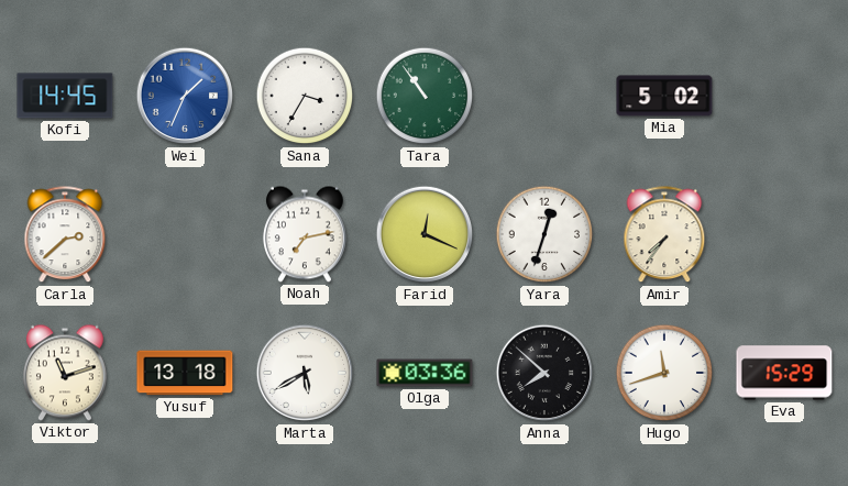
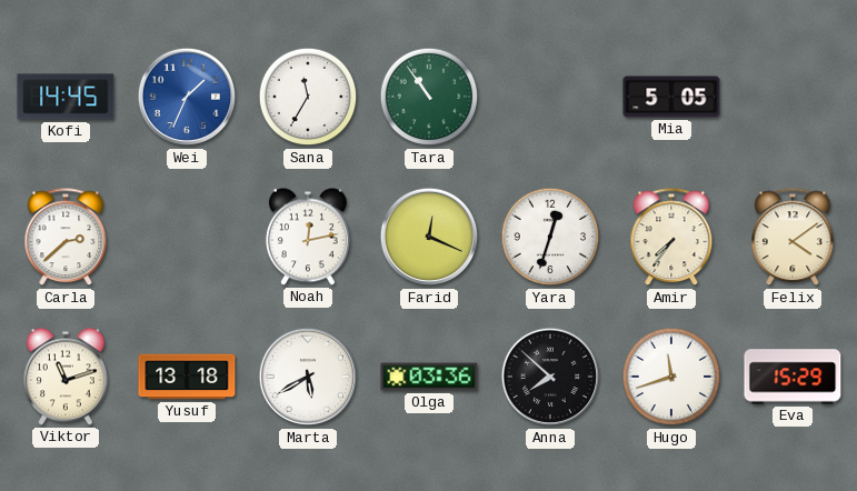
Sana: 3:35 -> 11:35
Mia: 5:02 -> 5:05
Noah: 7:13 -> 12:13
Felix: none -> 4:09
